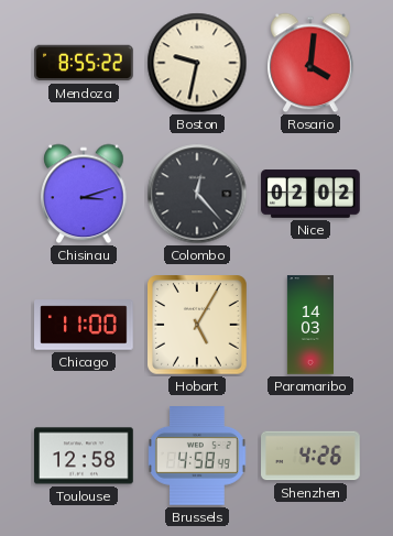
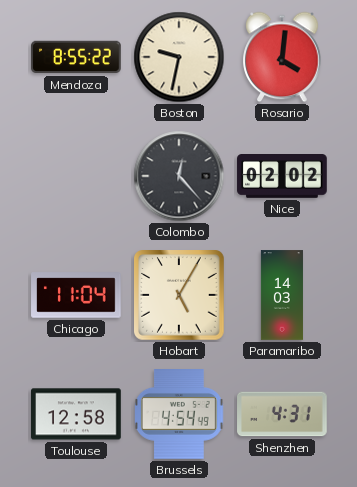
Chisinau: 3:12 -> none
Chicago: 11:00 -> 11:04
Brussels: 4:58 -> 4:54
Shenzhen: 4:26 -> 4:31
